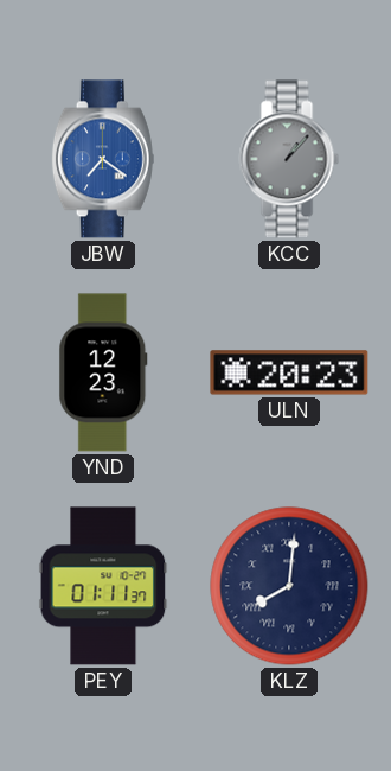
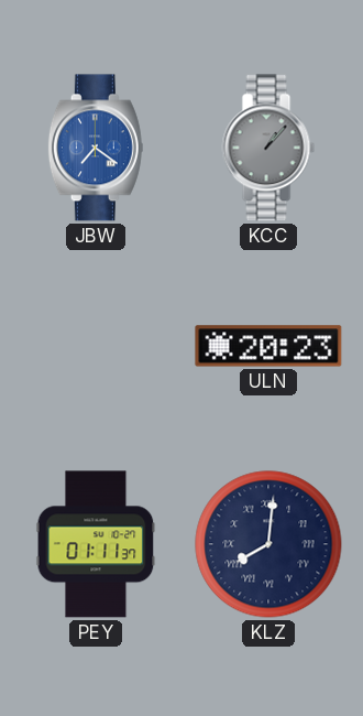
YND: 12:23 -> none
